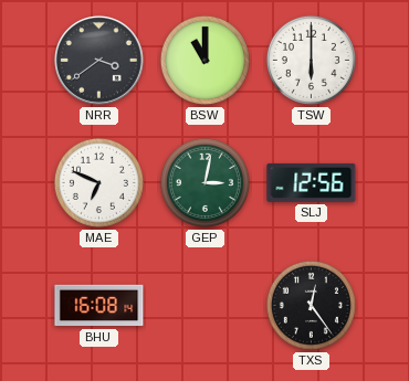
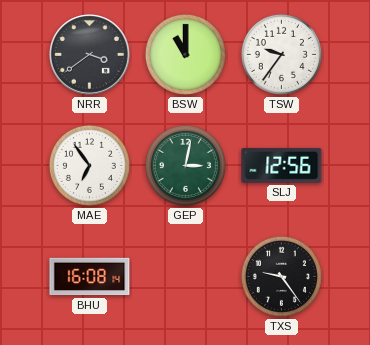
TSW: 6:00 -> 9:36
MAE: 6:49 -> 6:54
TXS: 12:24 -> 9:24
